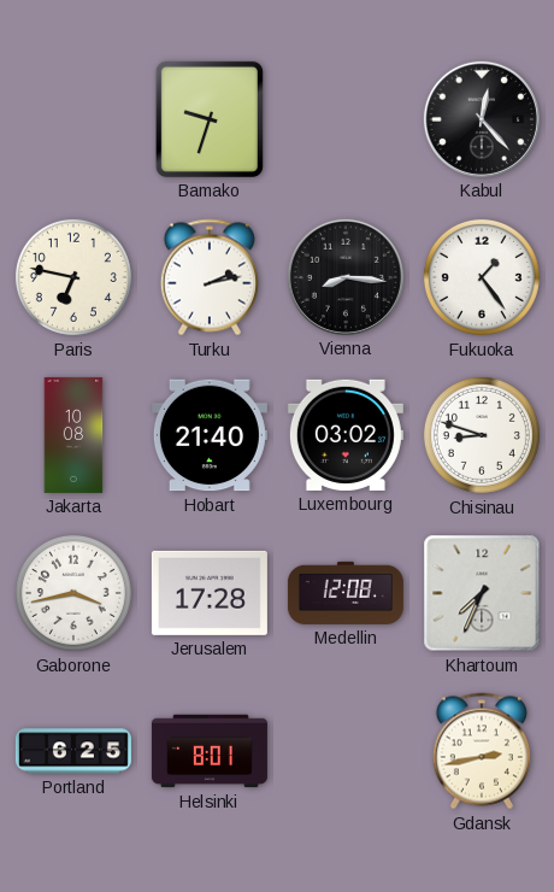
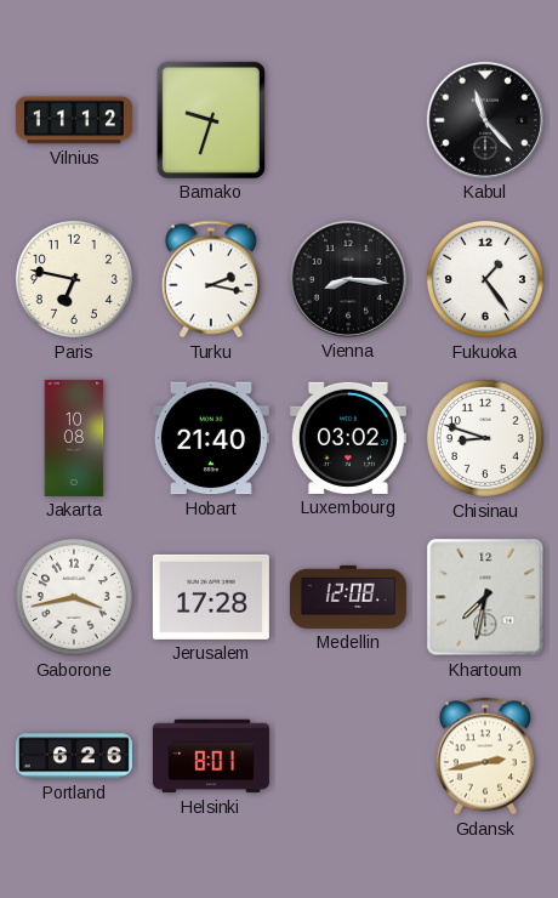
Vilnius: none -> 11:12
Kabul: 12:23 -> 11:23
Turku: 2:13 -> 2:17
Khartoum: 7:34 -> 7:32
Portland: 6:25 -> 6:26
